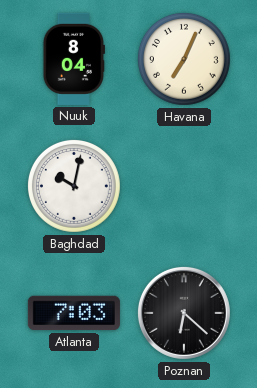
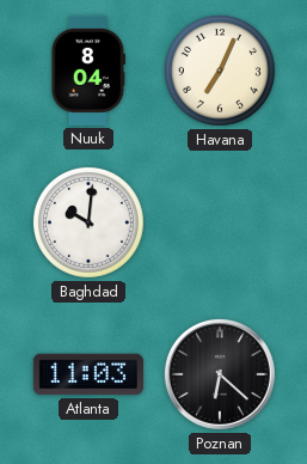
Baghdad: 10:02 -> 10:01
Atlanta: 7:03 -> 11:03
